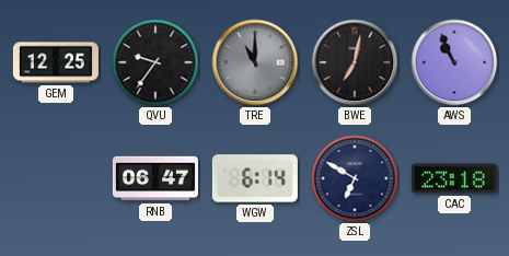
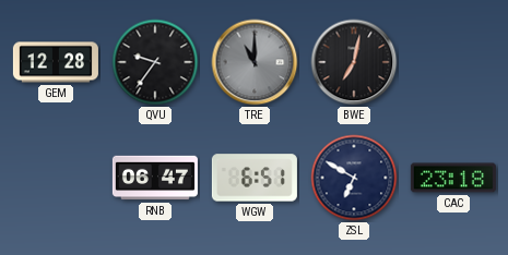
GEM: 12:25 -> 12:28
AWS: 10:56 -> none
WGW: 6:14 -> 6:51
